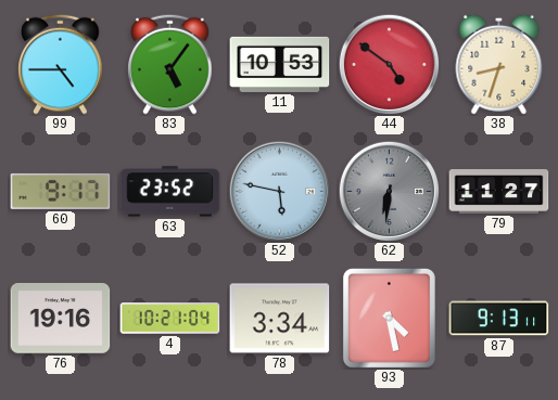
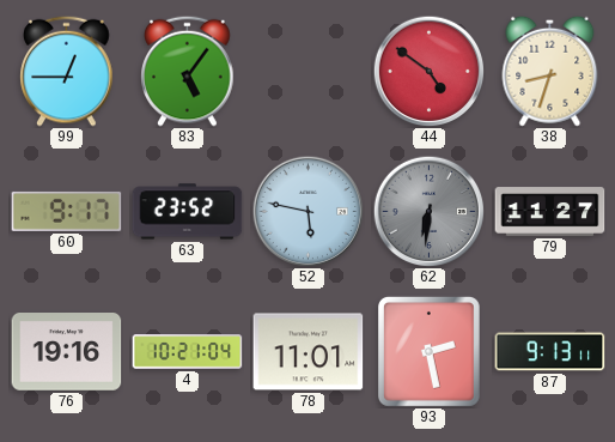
99: 4:45 -> 12:45
11: 10:53 -> none
78: 3:34 -> 11:01
93: 4:28 -> 2:28
